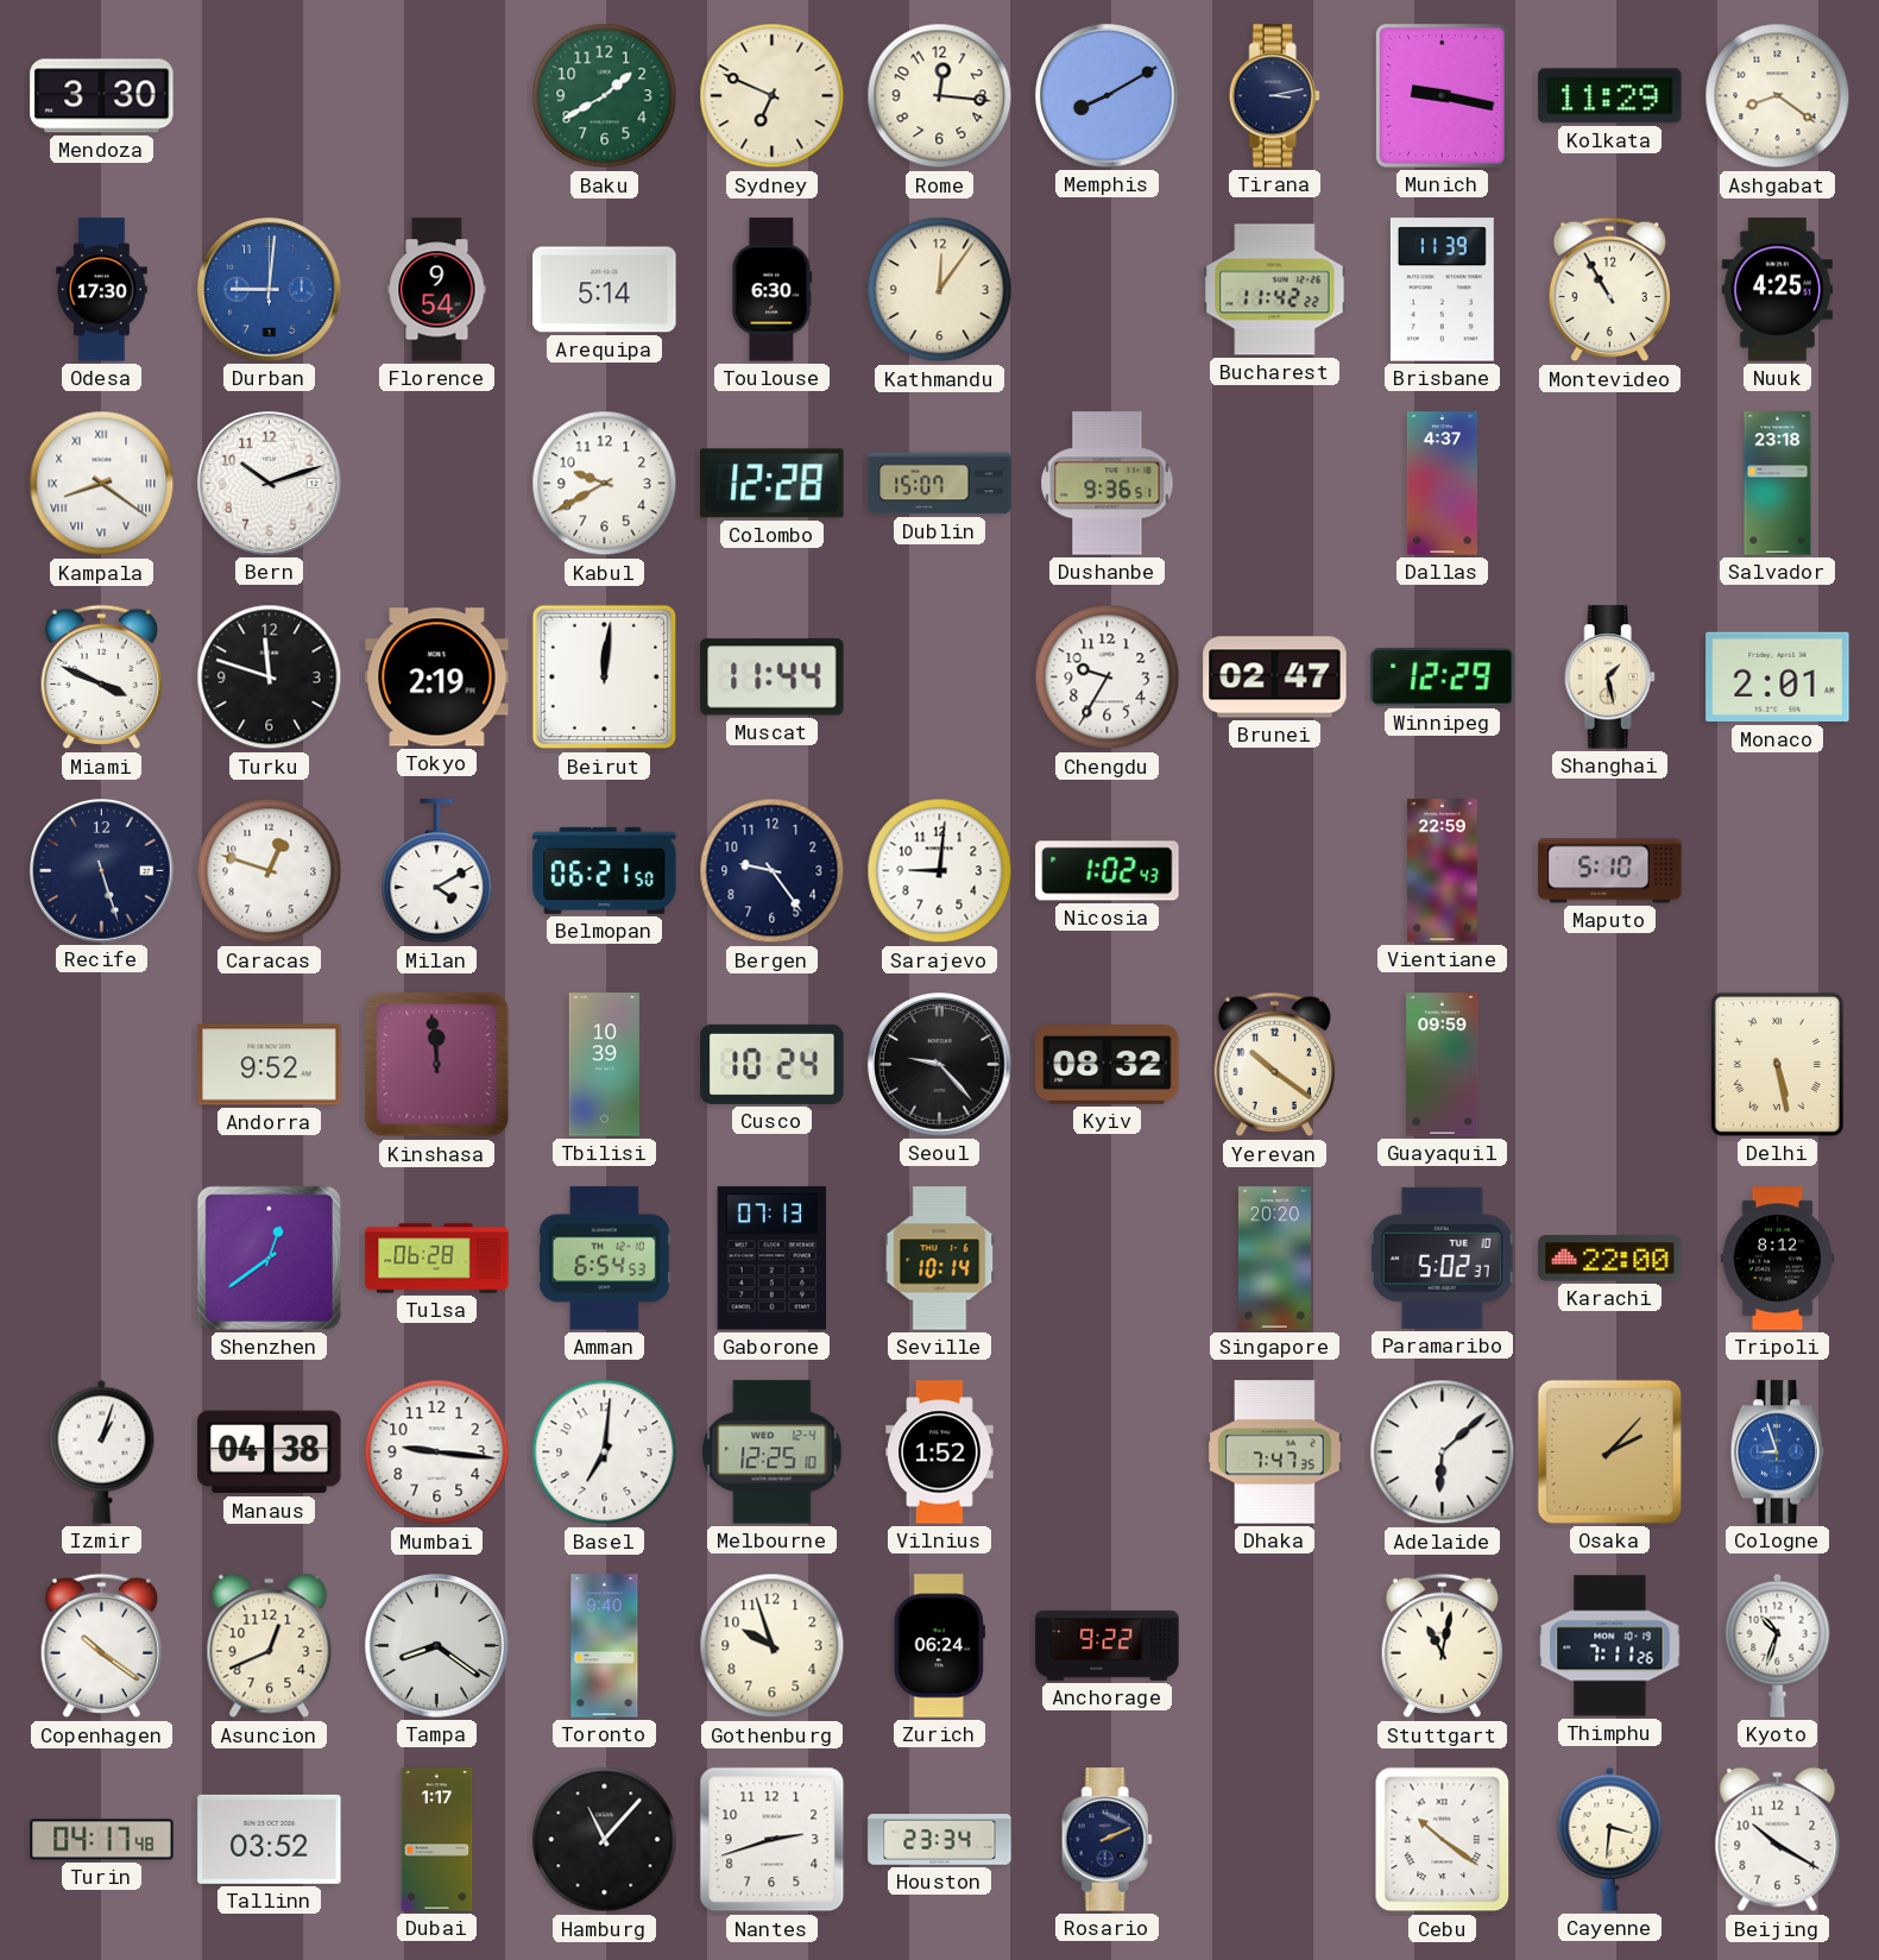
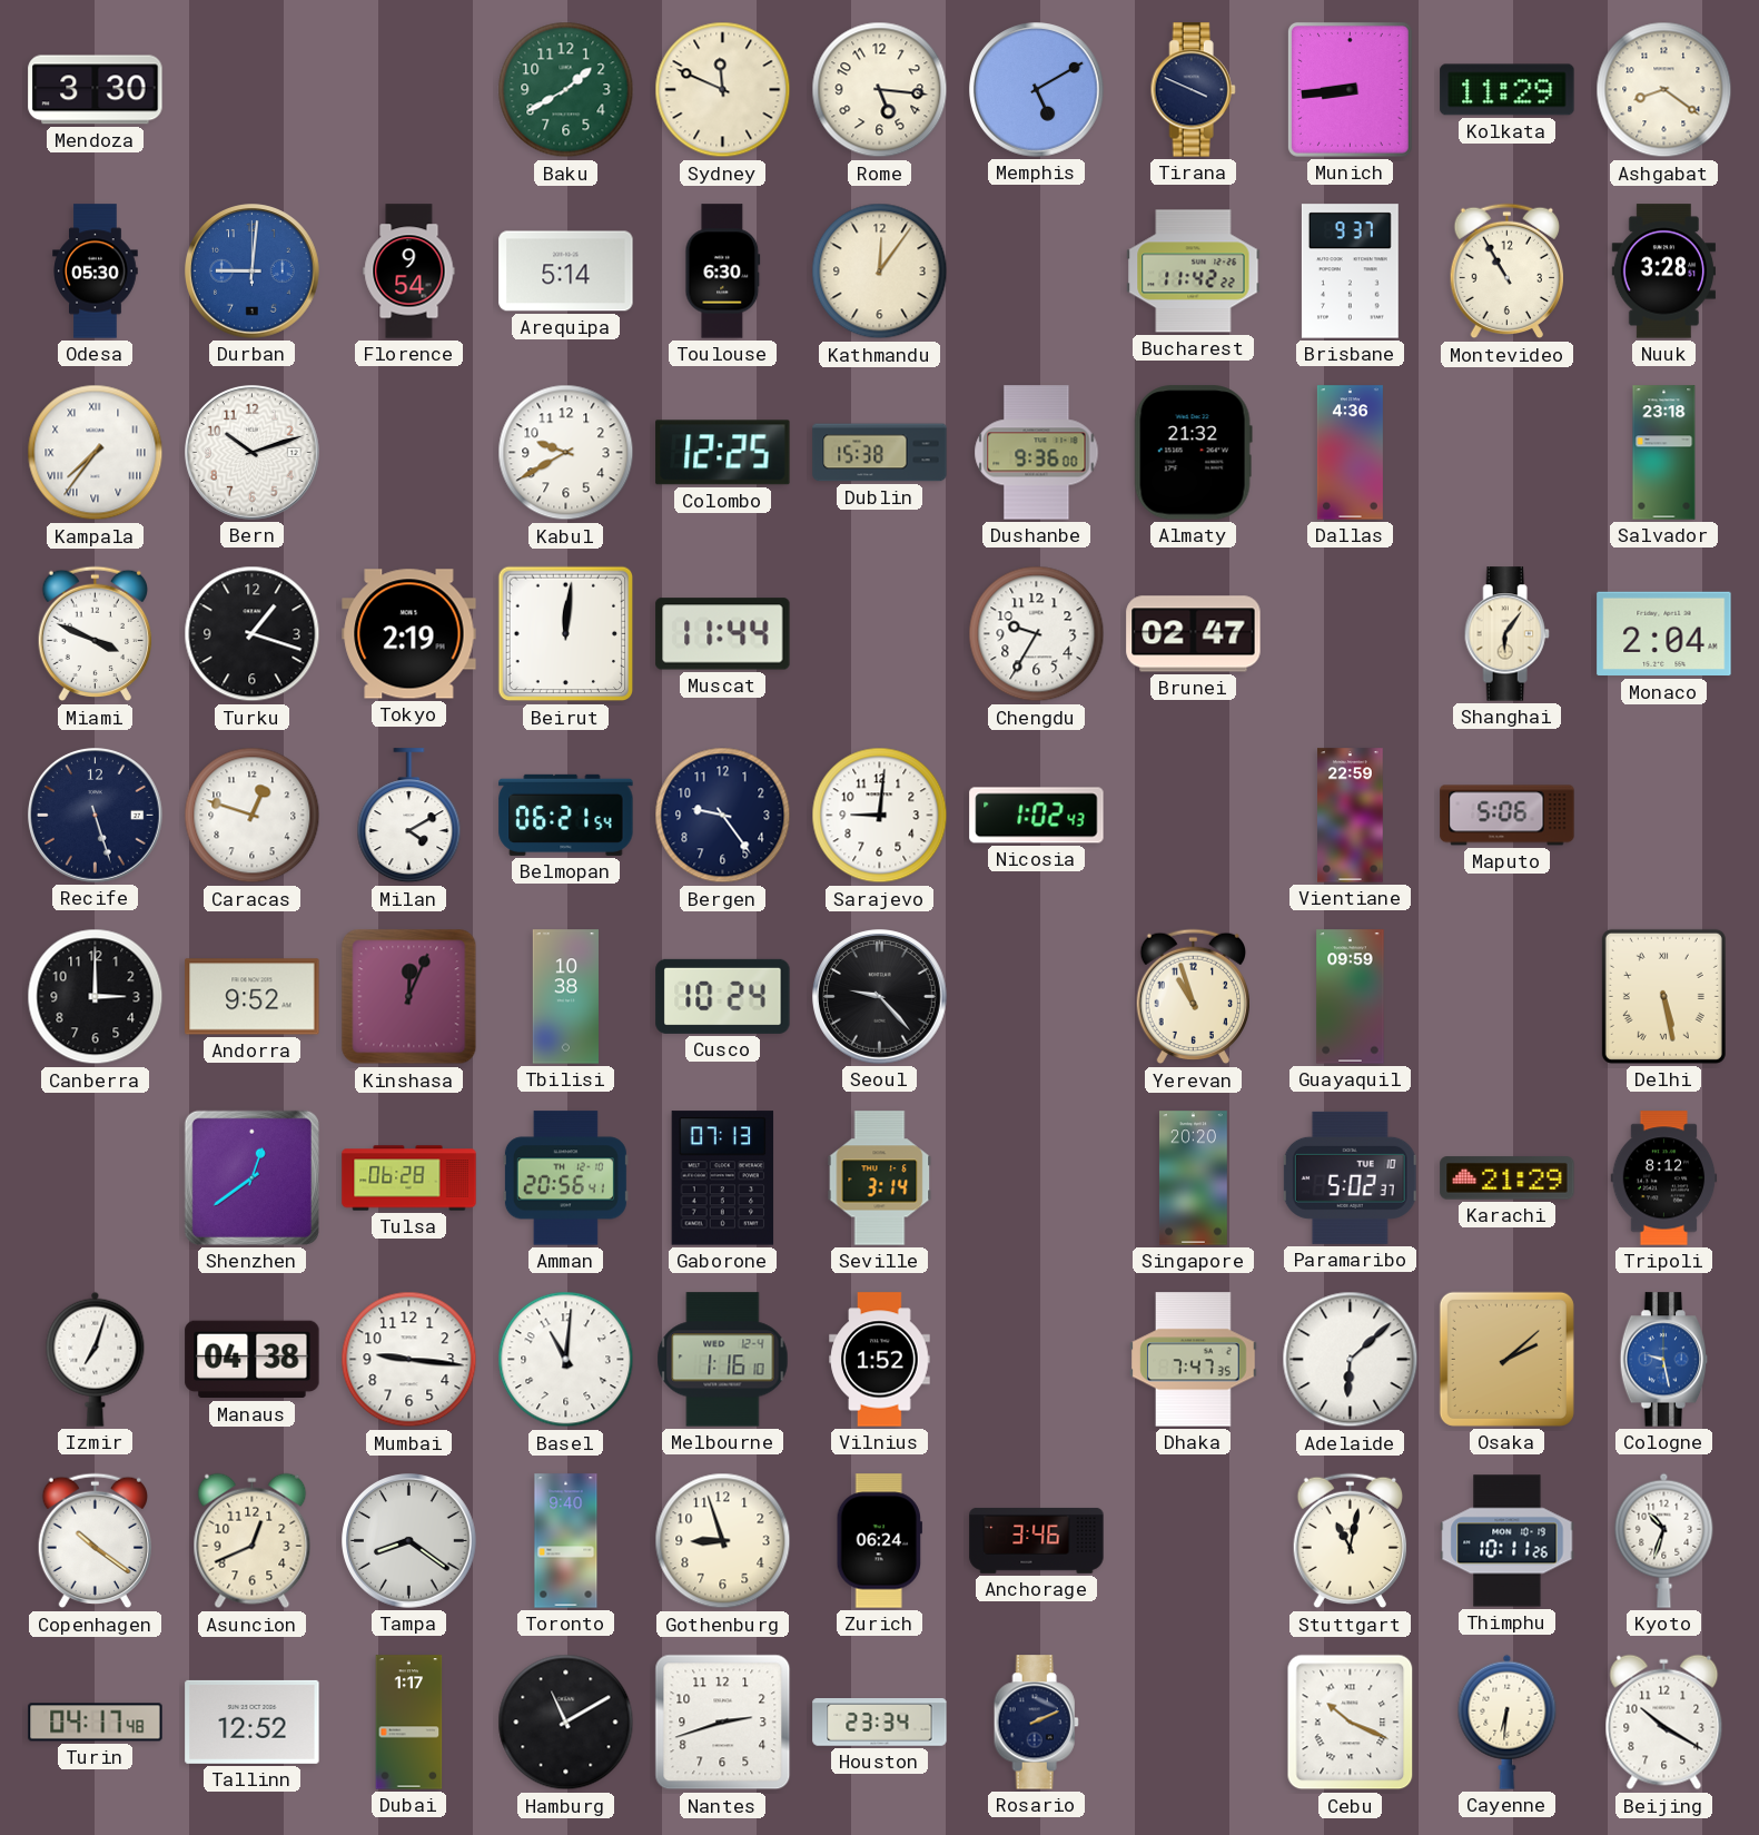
Sydney: 6:49 -> 11:49
Rome: 12:16 -> 5:16
Memphis: 8:10 -> 5:10
Tirana: 3:13 -> 3:49
Munich: 9:17 -> 8:44
Odesa: 17:30 -> 05:30
Brisbane: 11:39 -> 9:37
Nuuk: 4:25 -> 3:28
Kampala: 8:21 -> 7:36
Colombo: 12:28 -> 12:25
Dublin: 15:07 -> 15:38
Dushanbe: 9:36:51 -> 9:36:00
Almaty: none -> 21:32
Dallas: 4:37 -> 4:36
Turku: 11:48 -> 1:18
Winnipeg: 12:29 -> none
Shanghai: 1:28 -> 6:06
Monaco: 2:01 -> 2:04
Belmopan: 06:21:50 -> 06:21:54
Maputo: 5:10 -> 5:06
Canberra: none -> 3:00
Kinshasa: 11:59 -> 12:04
Tbilisi: 10:39 -> 10:38
Kyiv: 08:32 -> none
Yerevan: 10:21 -> 10:57
Amman: 6:54 -> 20:56
Seville: 10:14 -> 3:14
Karachi: 22:00 -> 21:29
Izmir: 1:03 -> 7:03
Basel: 7:01 -> 11:01
Melbourne: 12:25 -> 1:16
Osaka: 2:07 -> 2:08
Cologne: 8:57 -> 9:28
Gothenburg: 9:57 -> 8:57
Anchorage: 9:22 -> 3:46
Thimphu: 7:11 -> 10:11
Tallinn: 03:52 -> 12:52
Hamburg: 11:07 -> 11:10
Cebu: 10:21 -> 10:19
Cayenne: 3:31 -> 6:31
